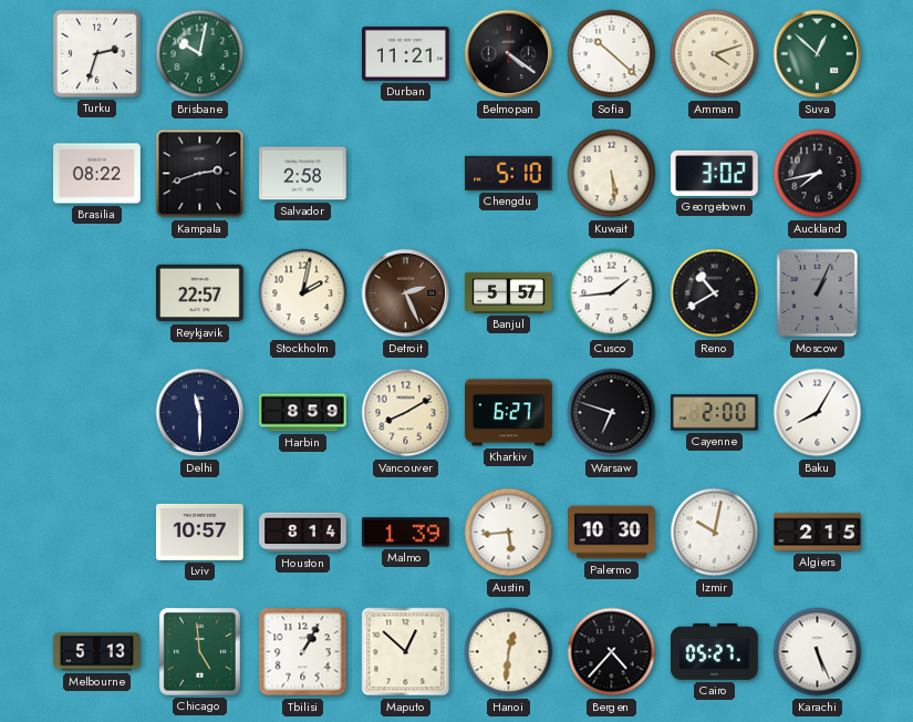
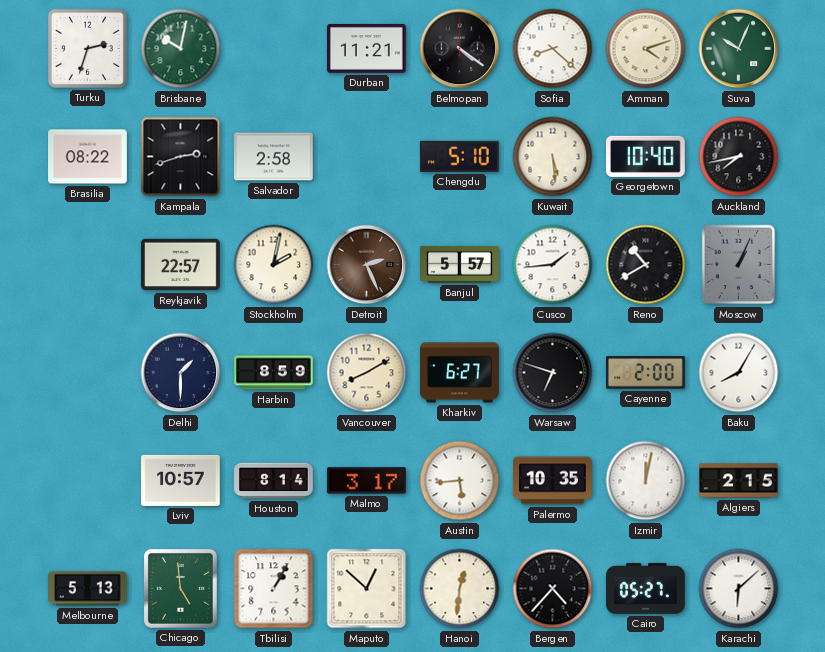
Sofia: 10:22 -> 8:22
Suva: 12:52 -> 10:04
Georgetown: 3:02 -> 10:40
Delhi: 11:30 -> 1:30
Malmo: 1:39 -> 3:17
Palermo: 10:30 -> 10:35
Izmir: 10:02 -> 12:02
Karachi: 5:26 -> 6:08
